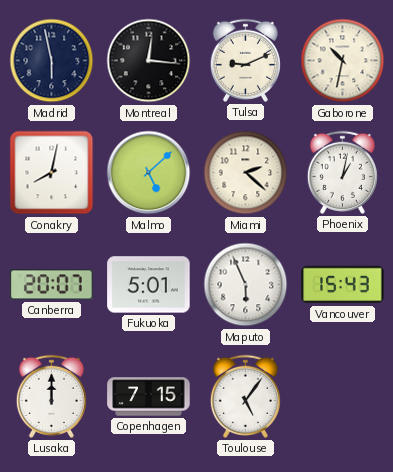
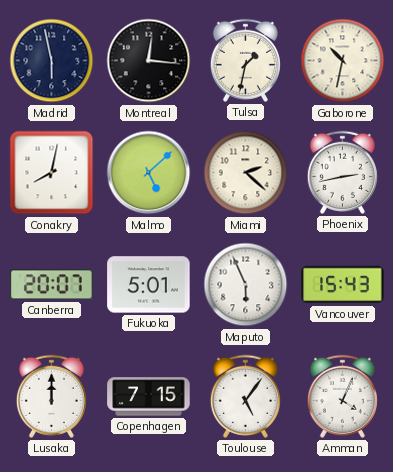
Tulsa: 9:11 -> 1:32
Phoenix: 1:02 -> 2:43
Amman: none -> 4:04
